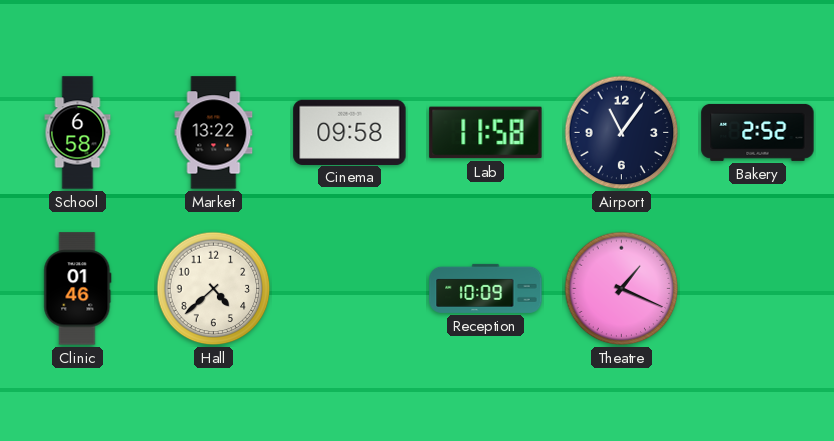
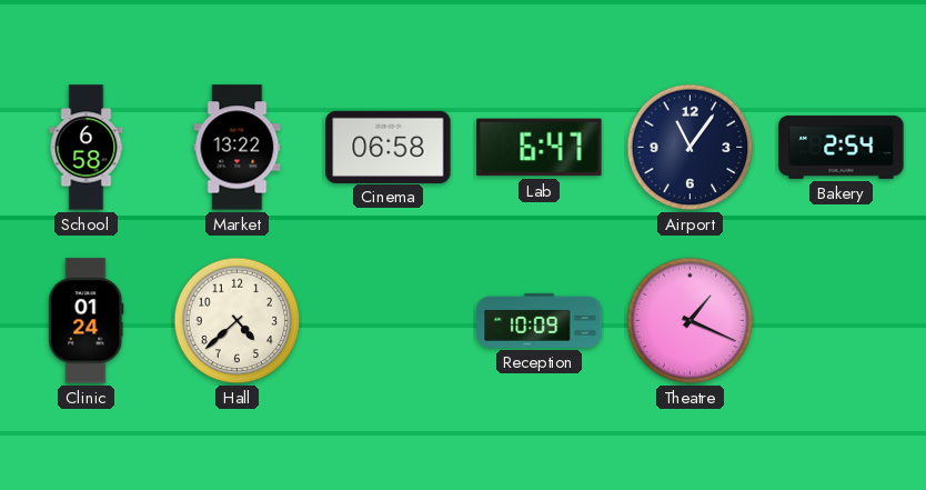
Cinema: 09:58 -> 06:58
Lab: 11:58 -> 6:47
Bakery: 2:52 -> 2:54
Clinic: 01:46 -> 01:24
